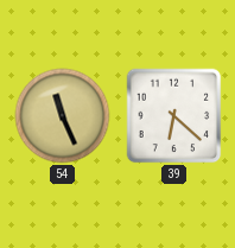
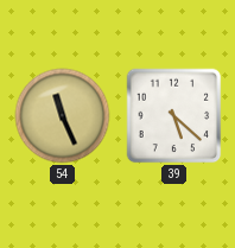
39: 6:22 -> 5:22
